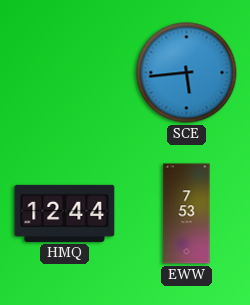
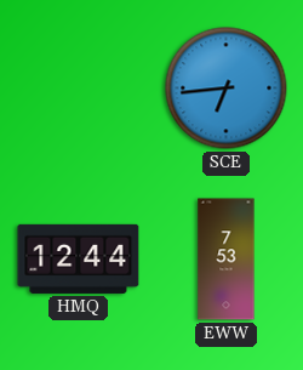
SCE: 5:44 -> 6:44
